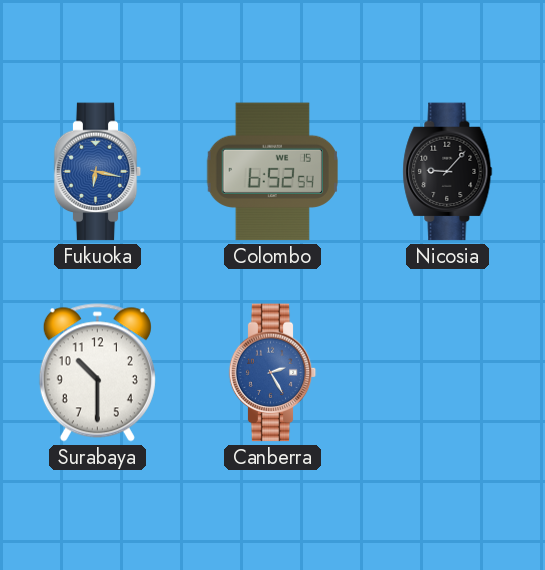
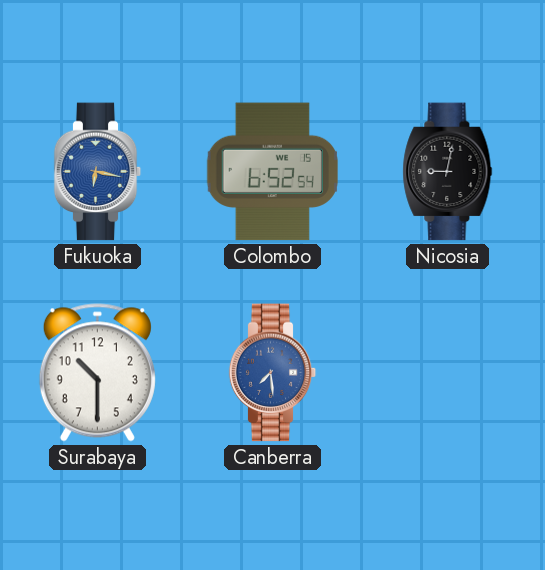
Nicosia: 9:07 -> 9:02
Canberra: 2:25 -> 7:29
